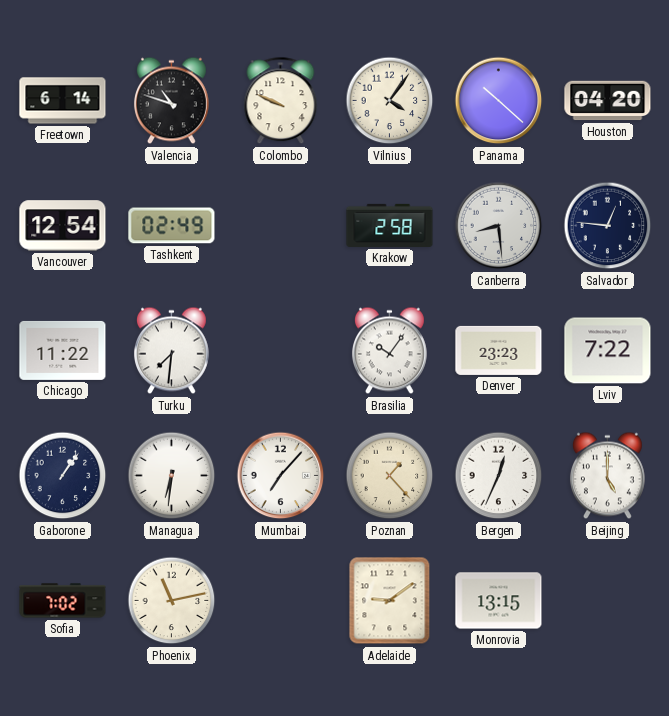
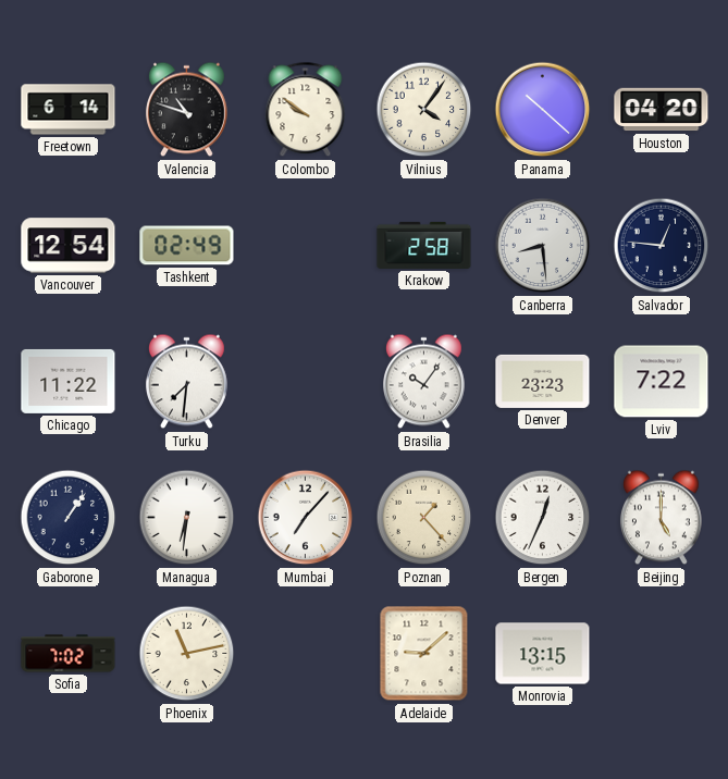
Colombo: 9:49 -> 9:51
Adelaide: 9:09 -> 9:08
